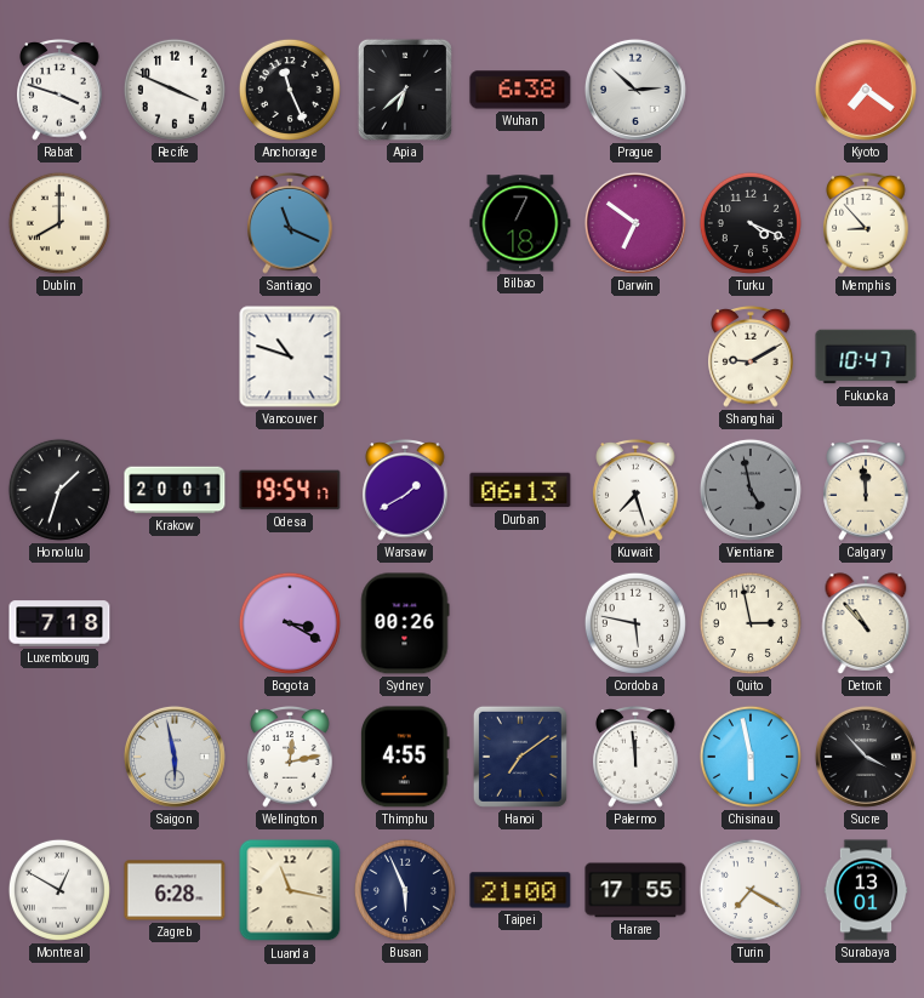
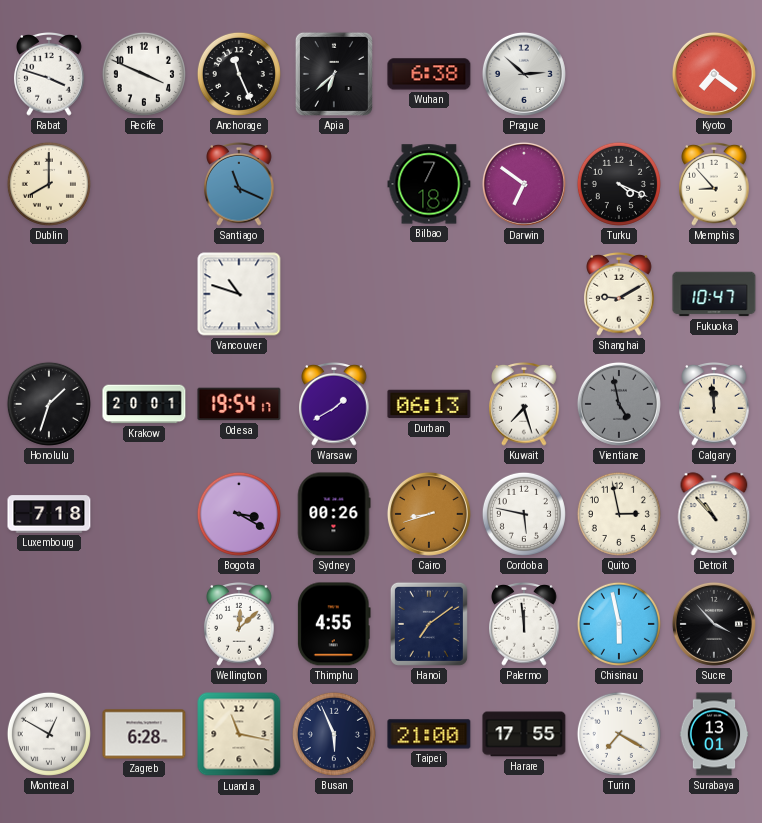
Cairo: none -> 8:42
Saigon: 5:58 -> none
Wellington: 12:13 -> 12:08
